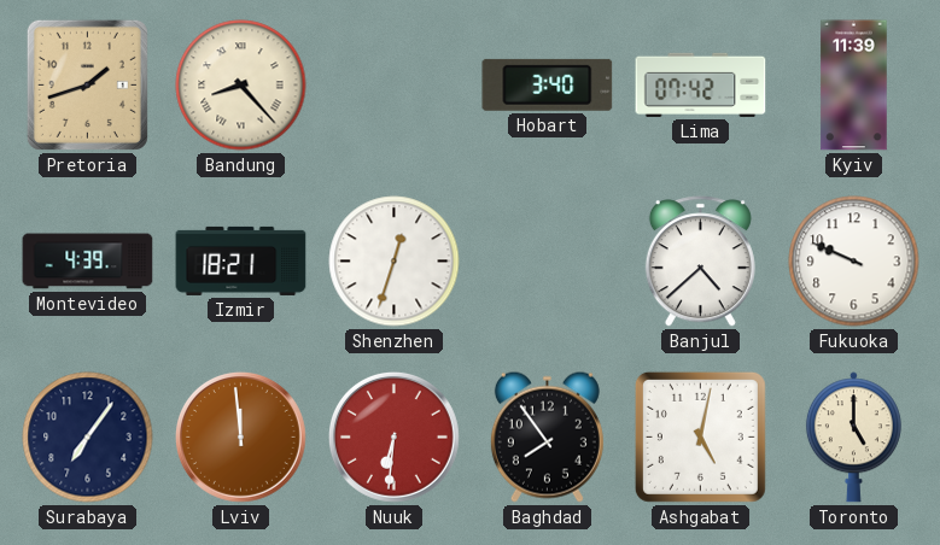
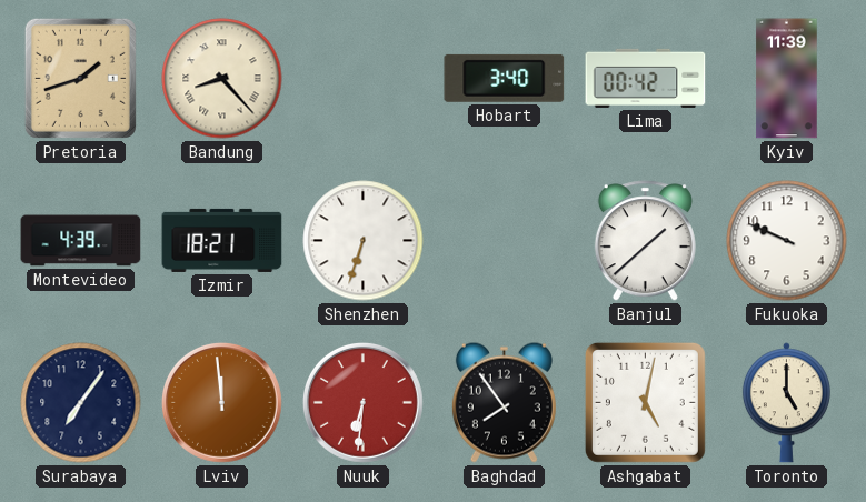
Lima: 07:42 -> 00:42
Shenzhen: 12:33 -> 6:33
Banjul: 4:38 -> 1:38
